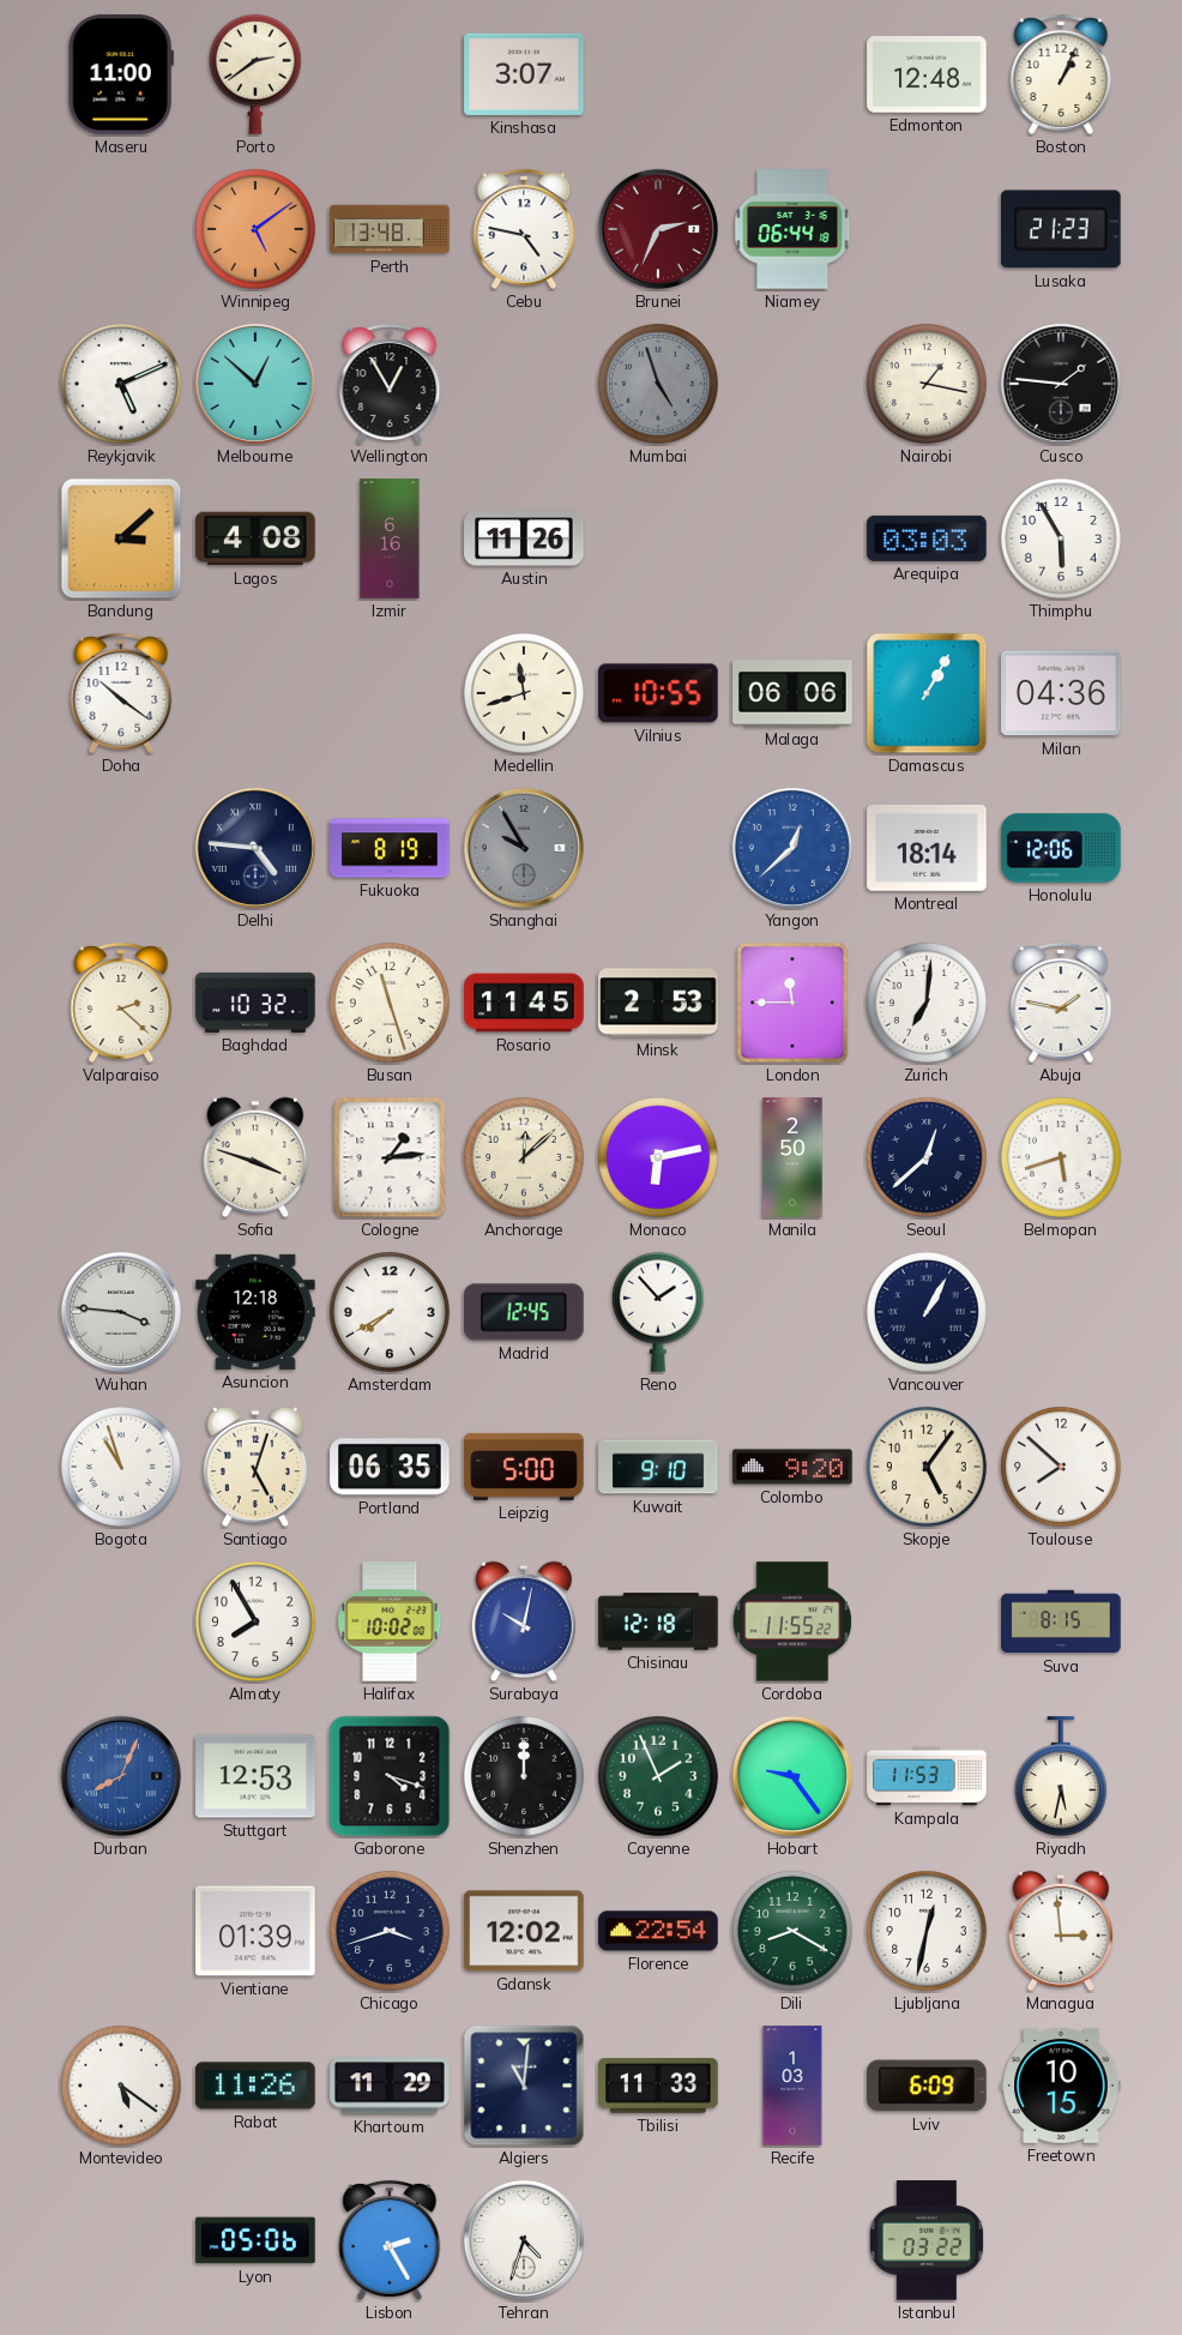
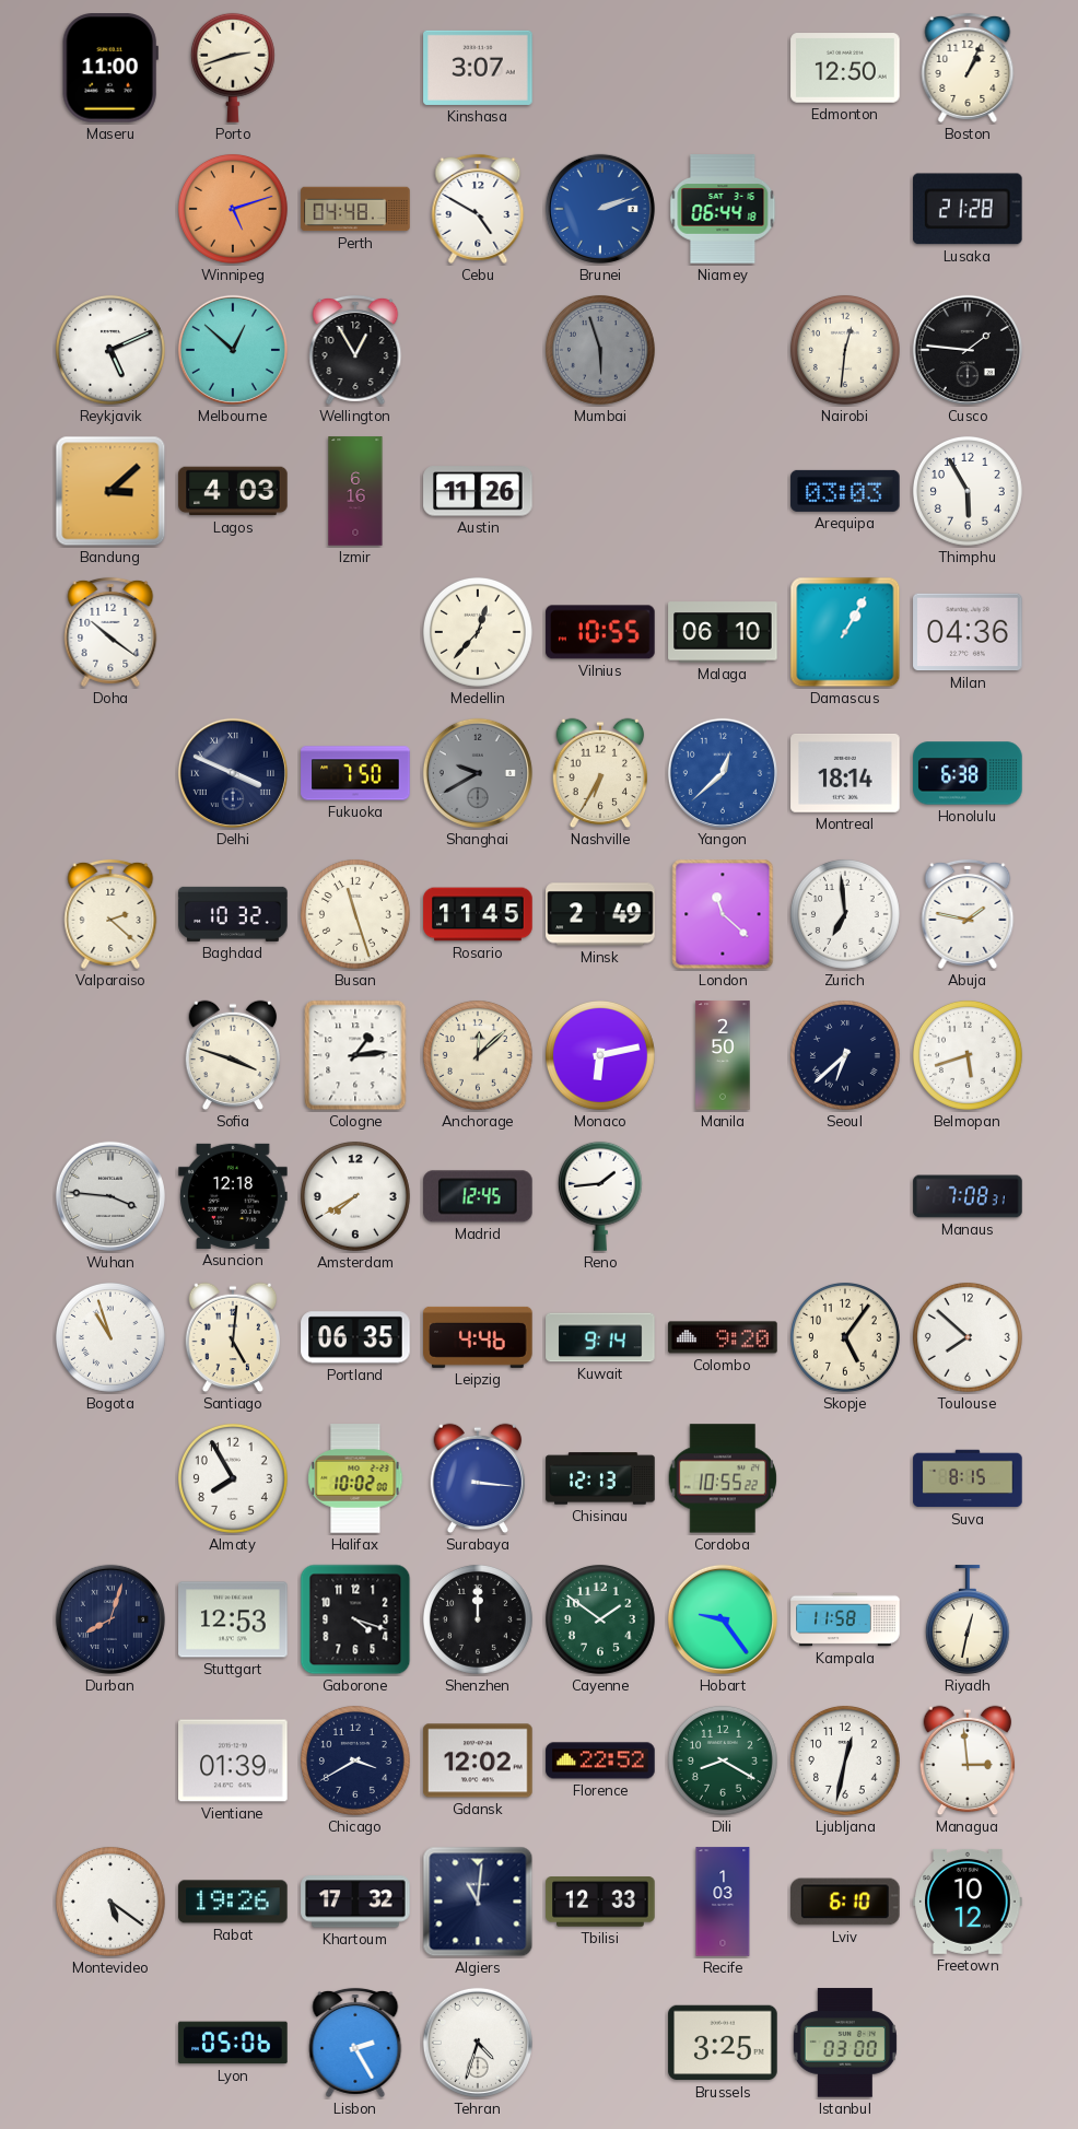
Porto: 2:39 -> 2:42
Edmonton: 12:48 -> 12:50
Winnipeg: 5:09 -> 5:12
Perth: 13:48 -> 04:48
Cebu: 4:47 -> 4:50
Brunei: 2:34 -> 2:12
Brunei dial: burgundy -> blue
Lusaka: 21:23 -> 21:28
Mumbai: 4:57 -> 5:57
Nairobi: 1:17 -> 12:31
Lagos: 4:08 -> 4:03
Medellin: 11:42 -> 12:37
Malaga: 06:06 -> 06:10
Delhi: 4:46 -> 3:49
Fukuoka: 8:19 -> 7:50
Shanghai: 9:55 -> 9:40
Nashville: none -> 6:35
Honolulu: 12:06 -> 6:38
Minsk: 2:53 -> 2:49
London: 11:45 -> 11:22
Zurich: 7:01 -> 6:59
Seoul: 12:38 -> 6:38
Reno: 1:53 -> 1:44
Vancouver: 1:05 -> none
Manaus: none -> 7:08
Santiago: 5:03 -> 5:01
Leipzig: 5:00 -> 4:46
Kuwait: 9:10 -> 9:14
Surabaya: 10:02 -> 3:16
Chisinau: 12:18 -> 12:13
Cordoba: 11:55 -> 10:55
Durban: 8:04 -> 8:03
Durban dial: blue -> navy
Cayenne: 1:56 -> 1:51
Kampala: 11:53 -> 11:58
Riyadh: 5:32 -> 12:32
Chicago: 3:42 -> 3:40
Florence: 22:54 -> 22:52
Rabat: 11:26 -> 19:26
Khartoum: 11:29 -> 17:32
Tbilisi: 11:33 -> 12:33
Lviv: 6:09 -> 6:10
Freetown: 10:15 -> 10:12
Brussels: none -> 3:25
Istanbul: 03:22 -> 03:00
